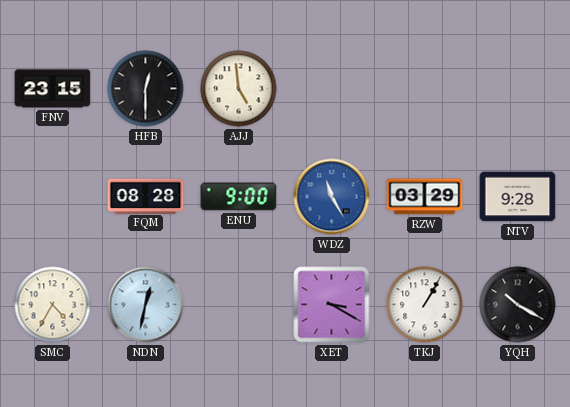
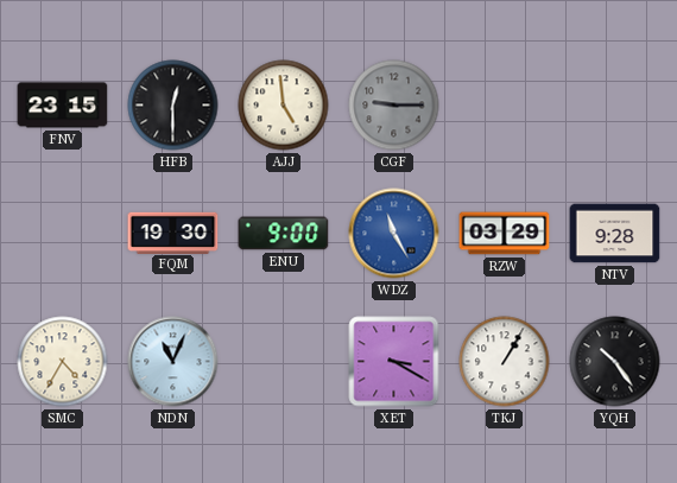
CGF: none -> 9:15
FQM: 08:28 -> 19:30
NDN: 12:32 -> 11:04
YQH: 10:20 -> 10:24
